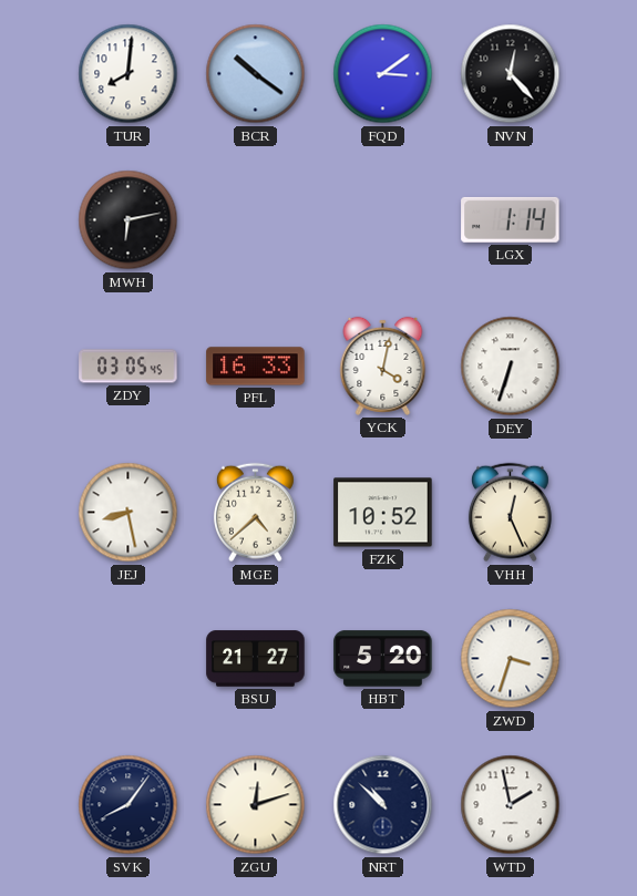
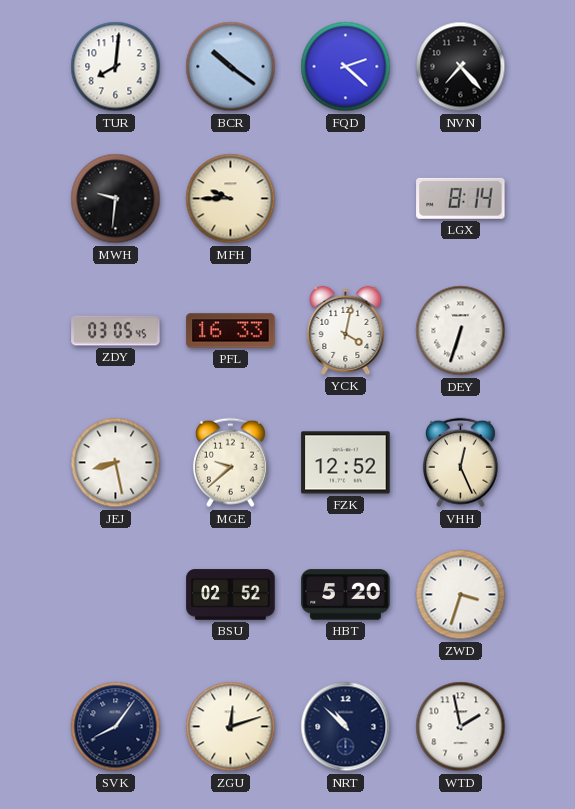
FQD: 3:09 -> 2:22
NVN: 12:23 -> 7:23
MWH: 6:13 -> 9:31
MFH: none -> 9:45
LGX: 1:14 -> 8:14
MGE: 4:38 -> 9:38
FZK: 10:52 -> 12:52
BSU: 21:27 -> 02:52
